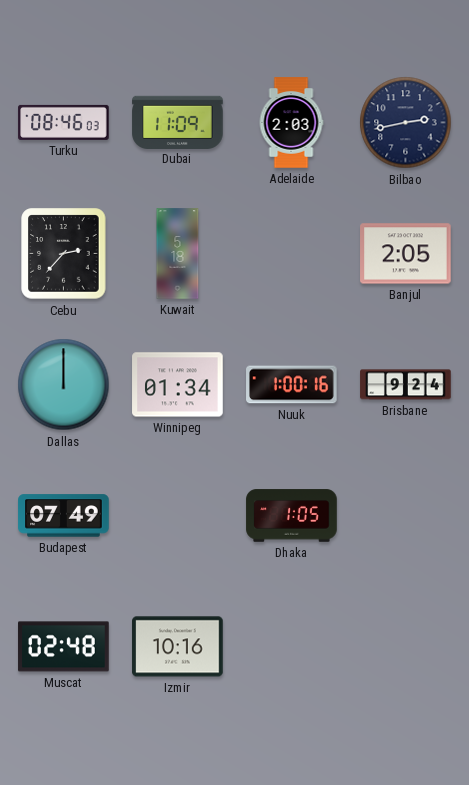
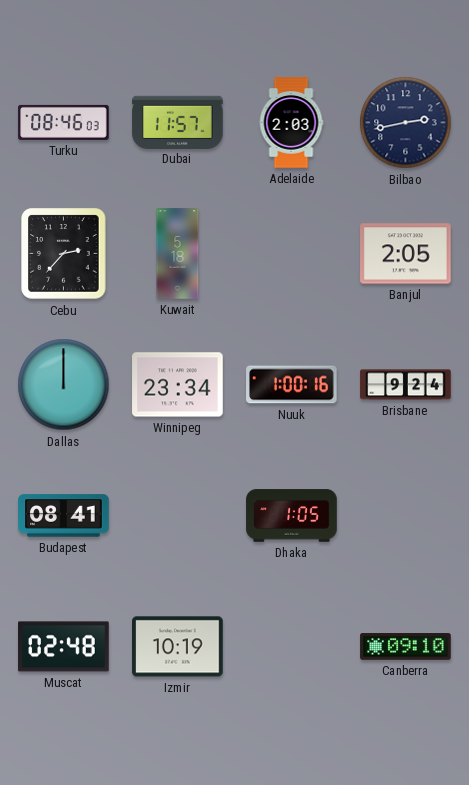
Dubai: 11:09 -> 11:57
Winnipeg: 01:34 -> 23:34
Budapest: 07:49 -> 08:41
Izmir: 10:16 -> 10:19
Canberra: none -> 09:10
